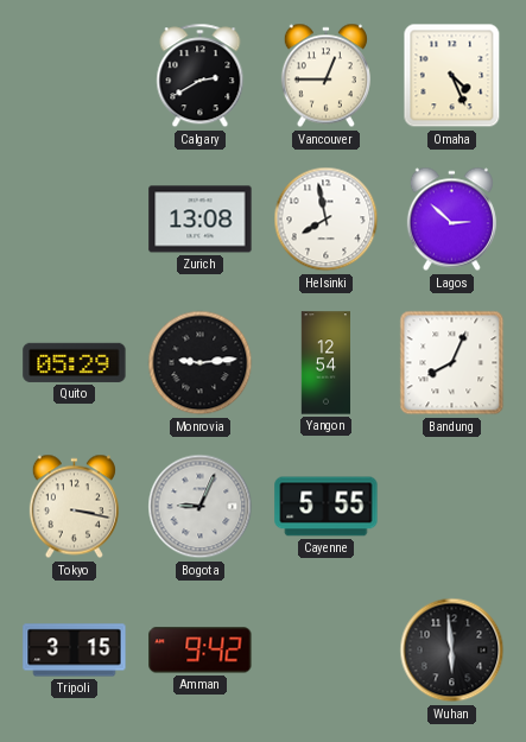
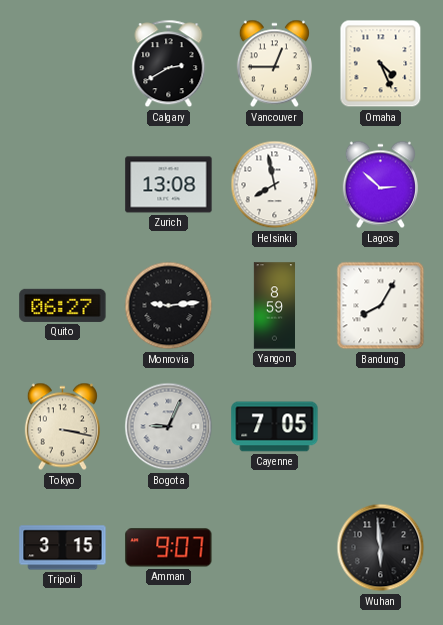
Quito: 05:29 -> 06:27
Yangon: 12:54 -> 8:59
Bandung: 8:04 -> 8:05
Cayenne: 5:55 -> 7:05
Amman: 9:42 -> 9:07
